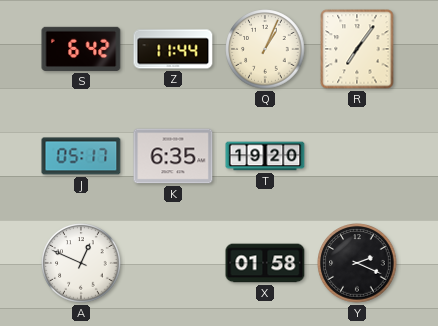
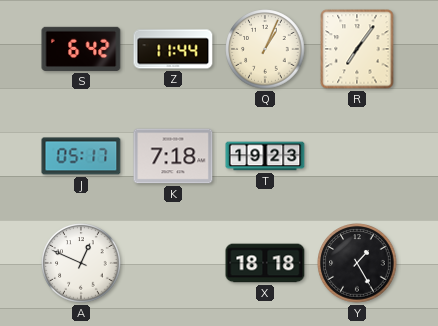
K: 6:35 -> 7:18
T: 19:20 -> 19:23
X: 01:58 -> 18:18
Y: 2:19 -> 1:25
